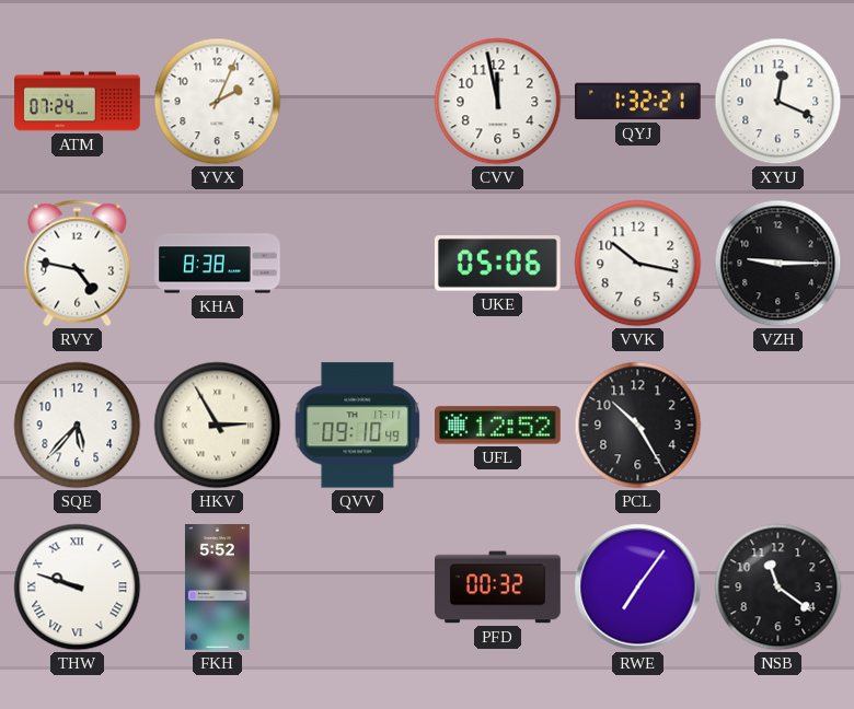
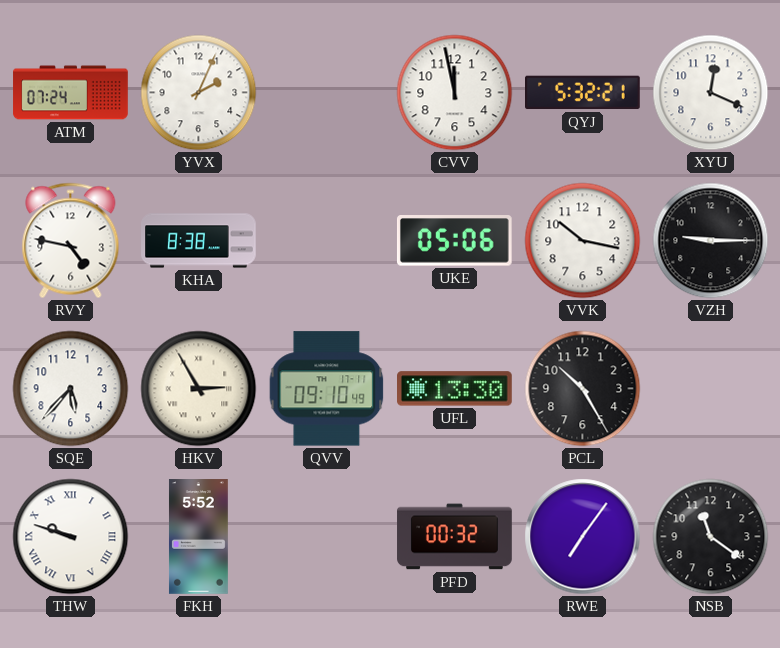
QYJ: 1:32 -> 5:32
UFL: 12:52 -> 13:30
